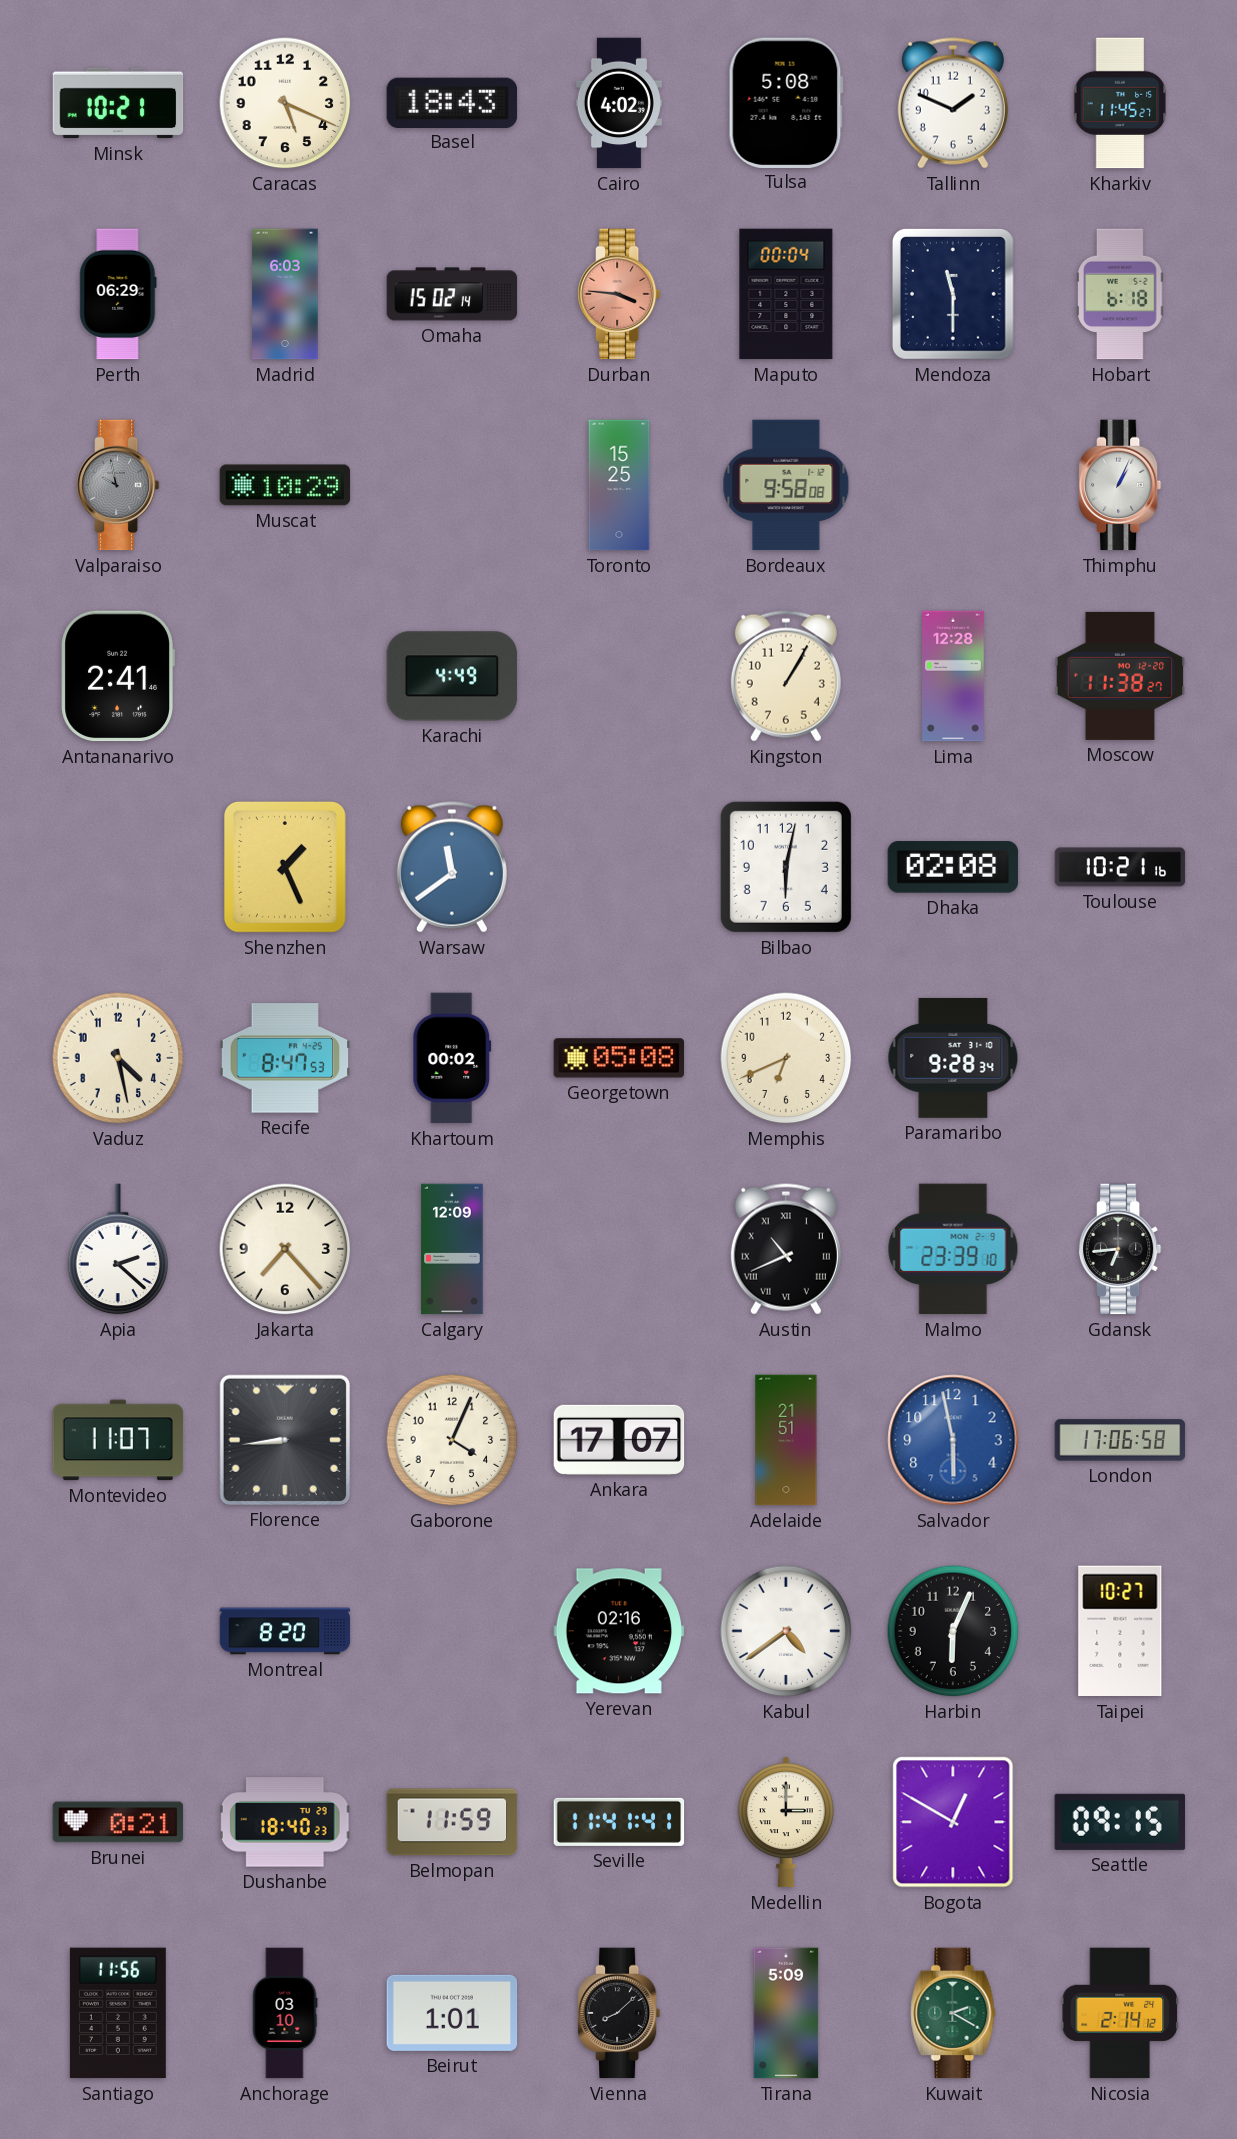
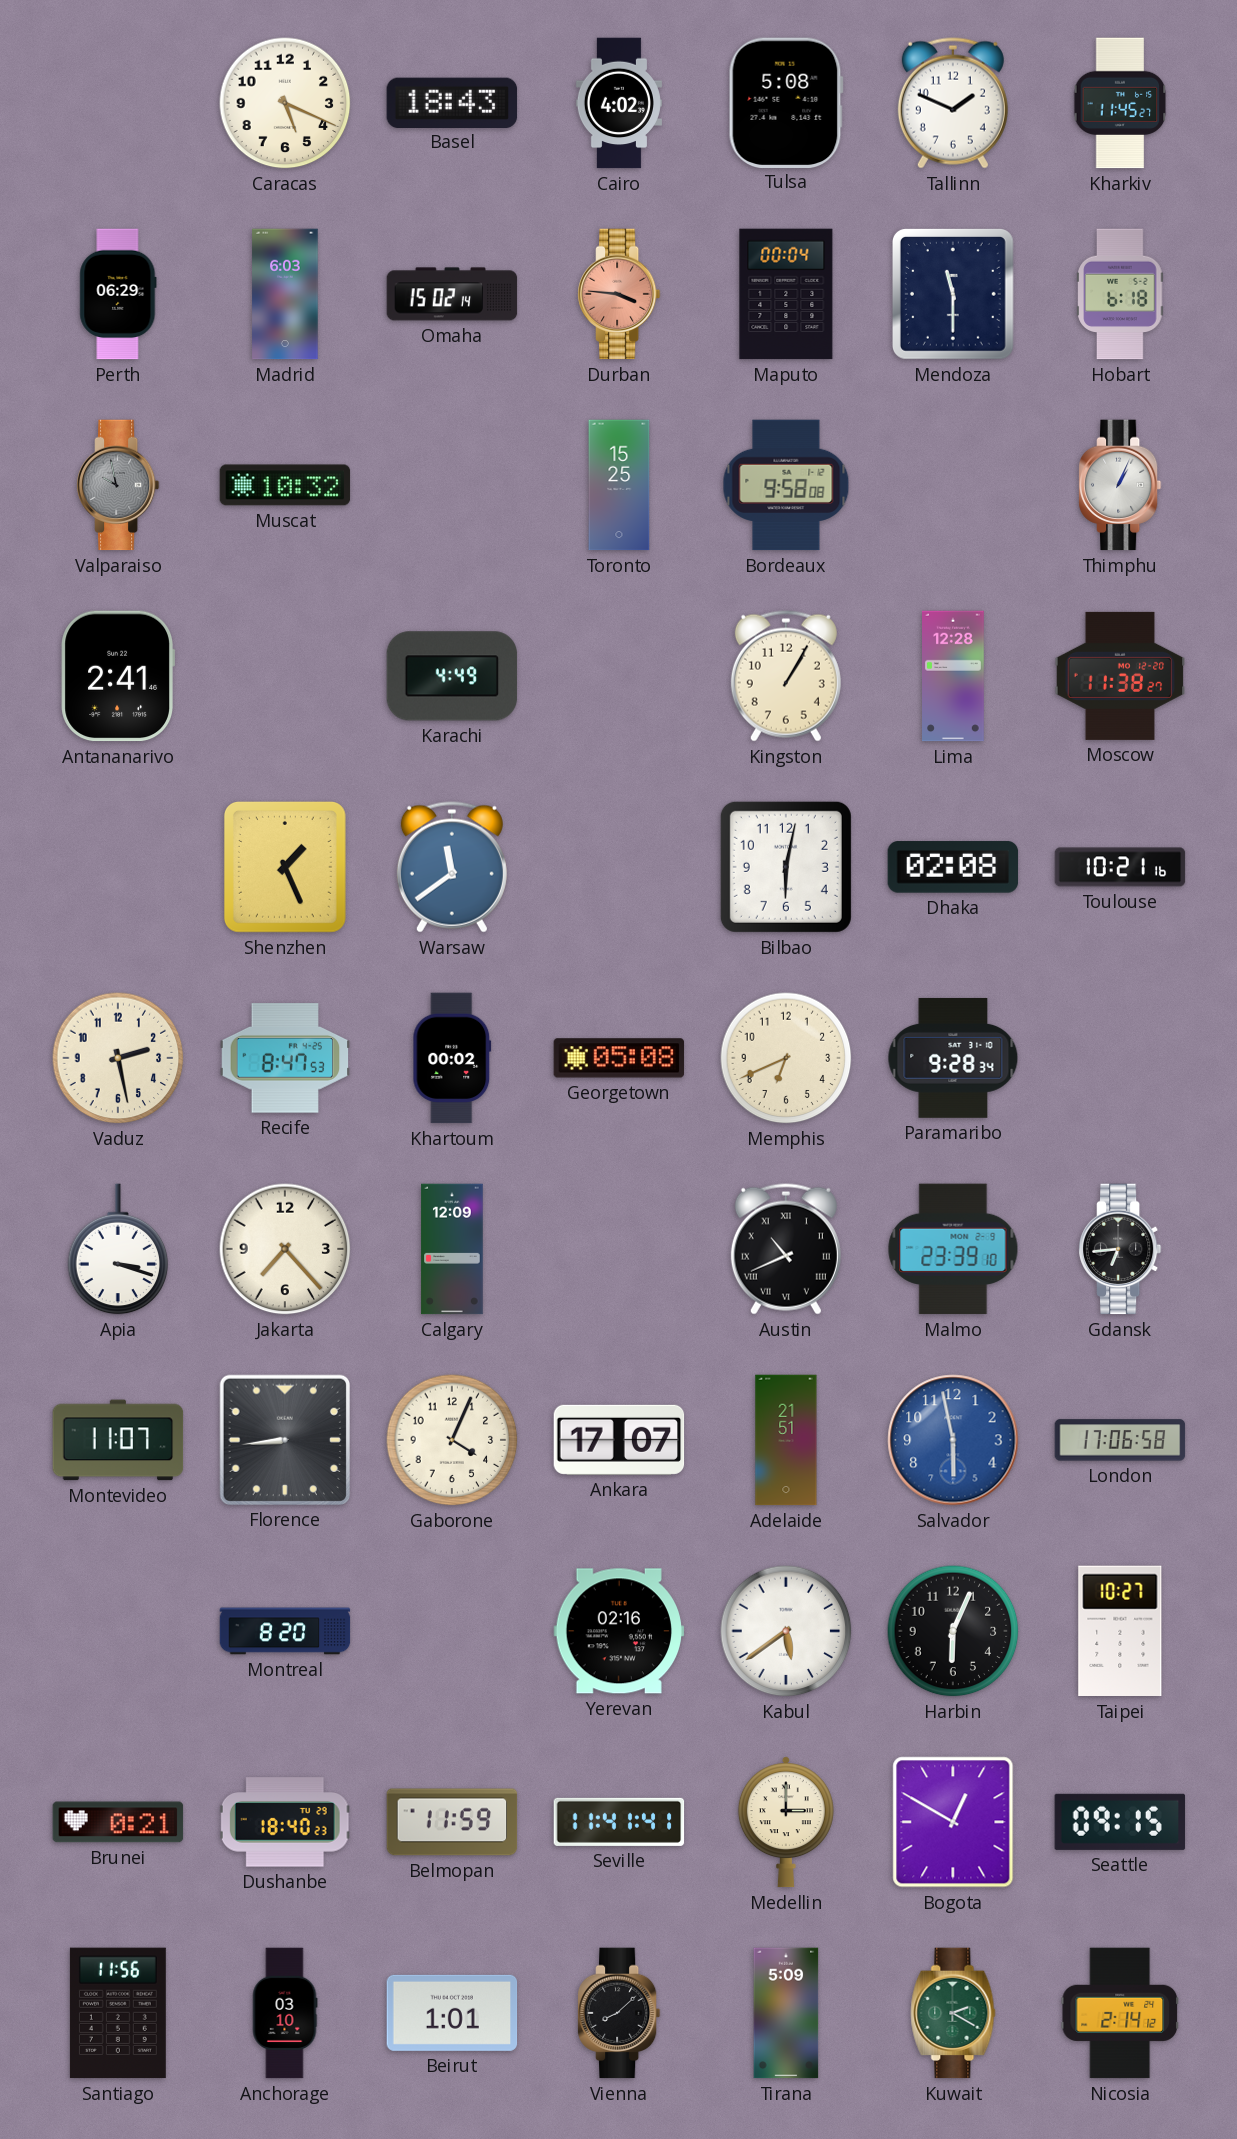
Minsk: 10:21 -> none
Muscat: 10:29 -> 10:32
Vaduz: 4:28 -> 2:28
Apia: 2:22 -> 3:18
Kabul: 4:39 -> 5:39
